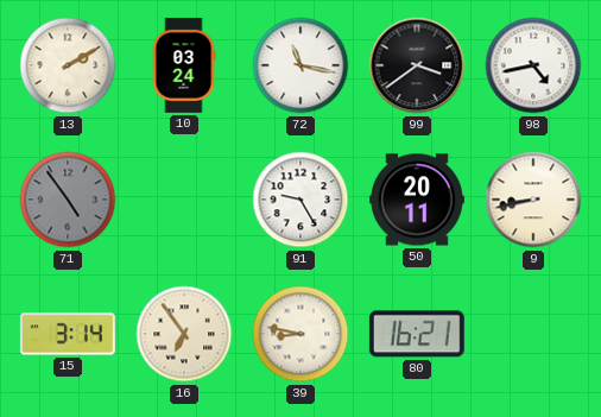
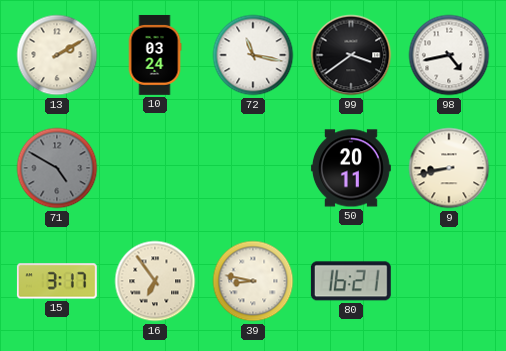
71: 4:54 -> 4:50
91: 9:25 -> none
15: 3:14 -> 3:17
